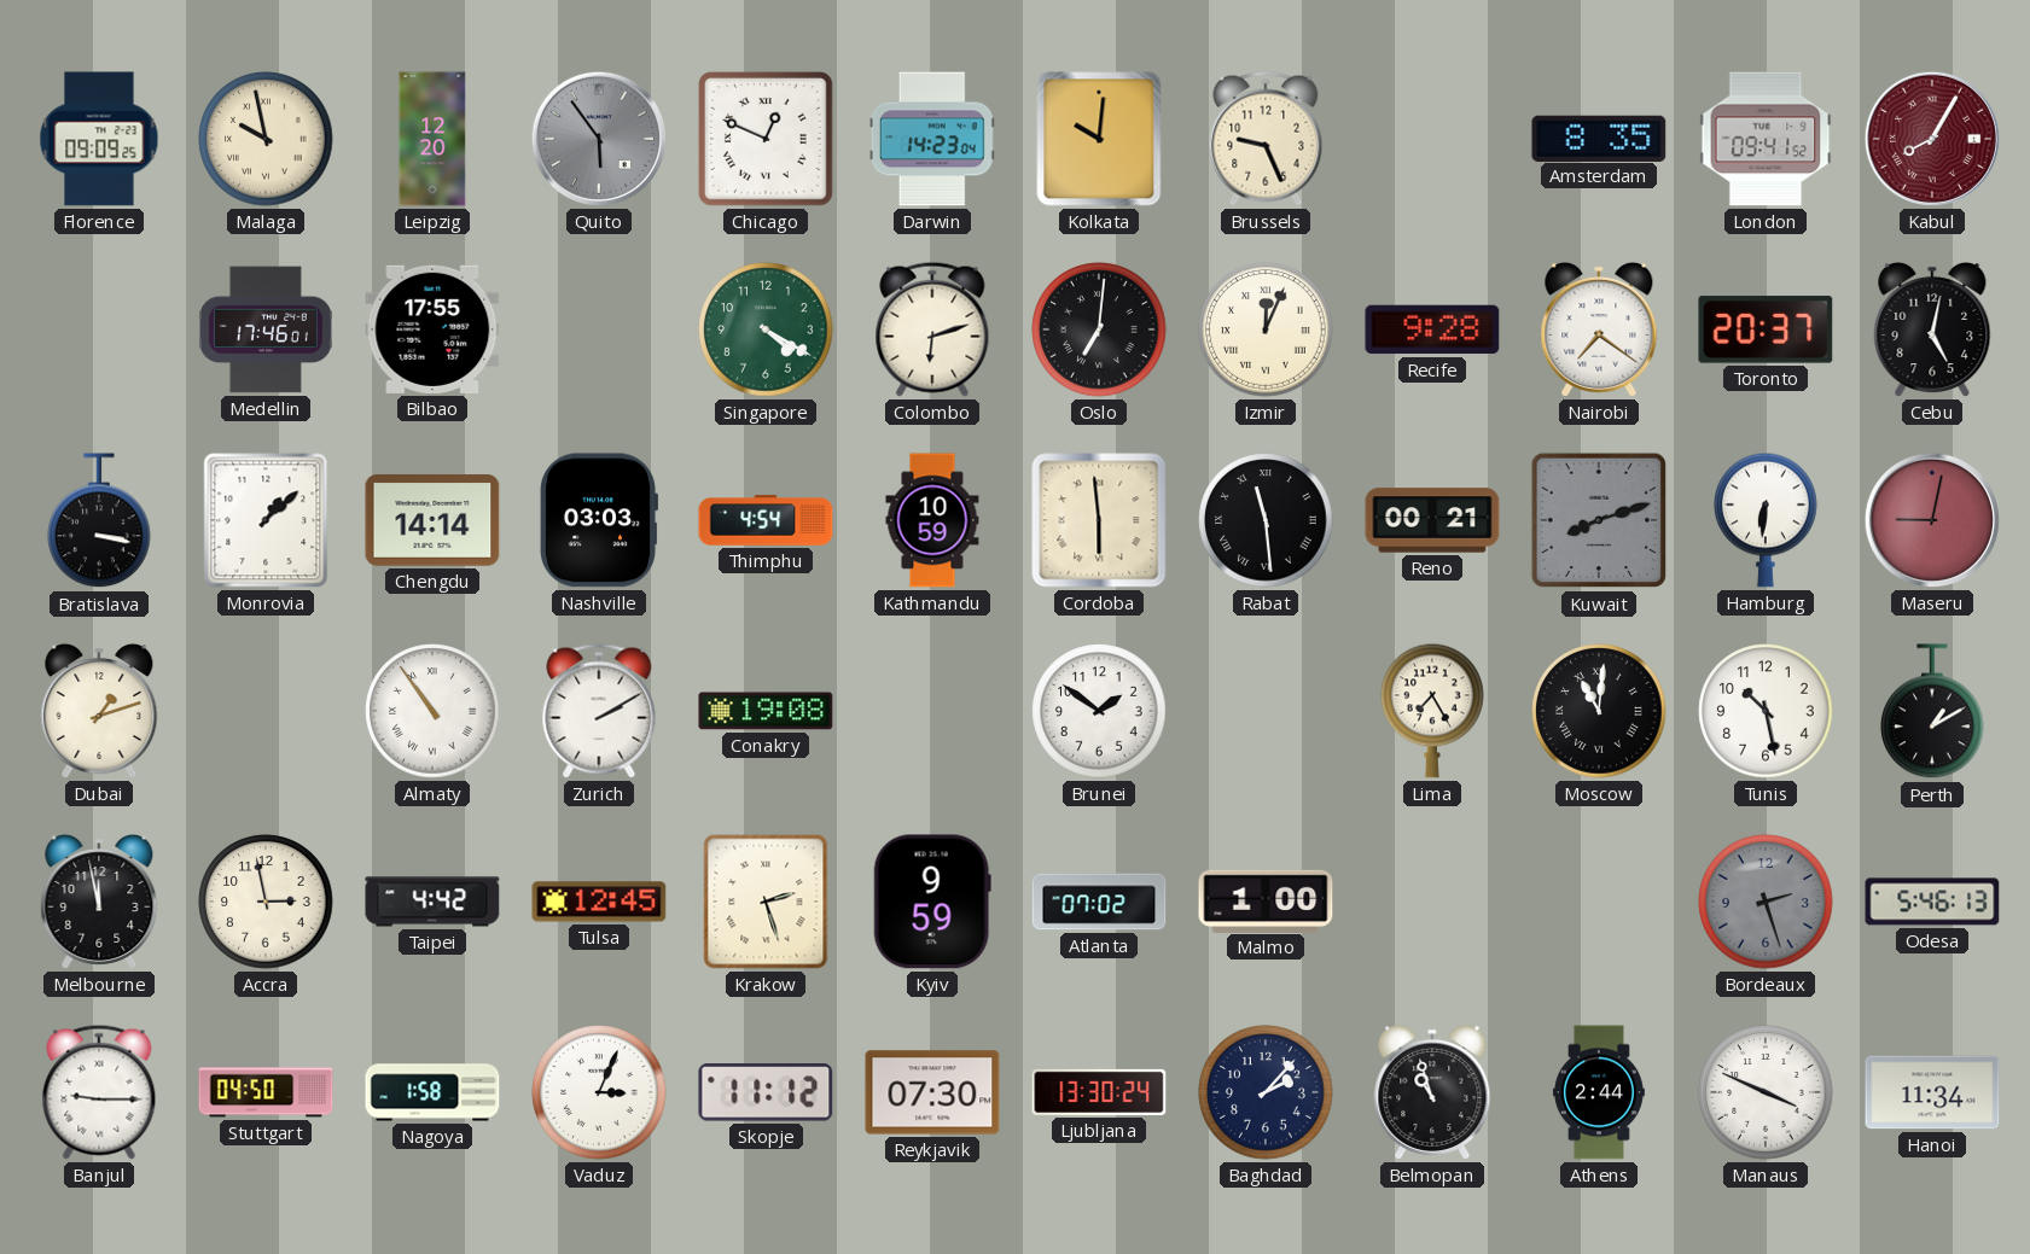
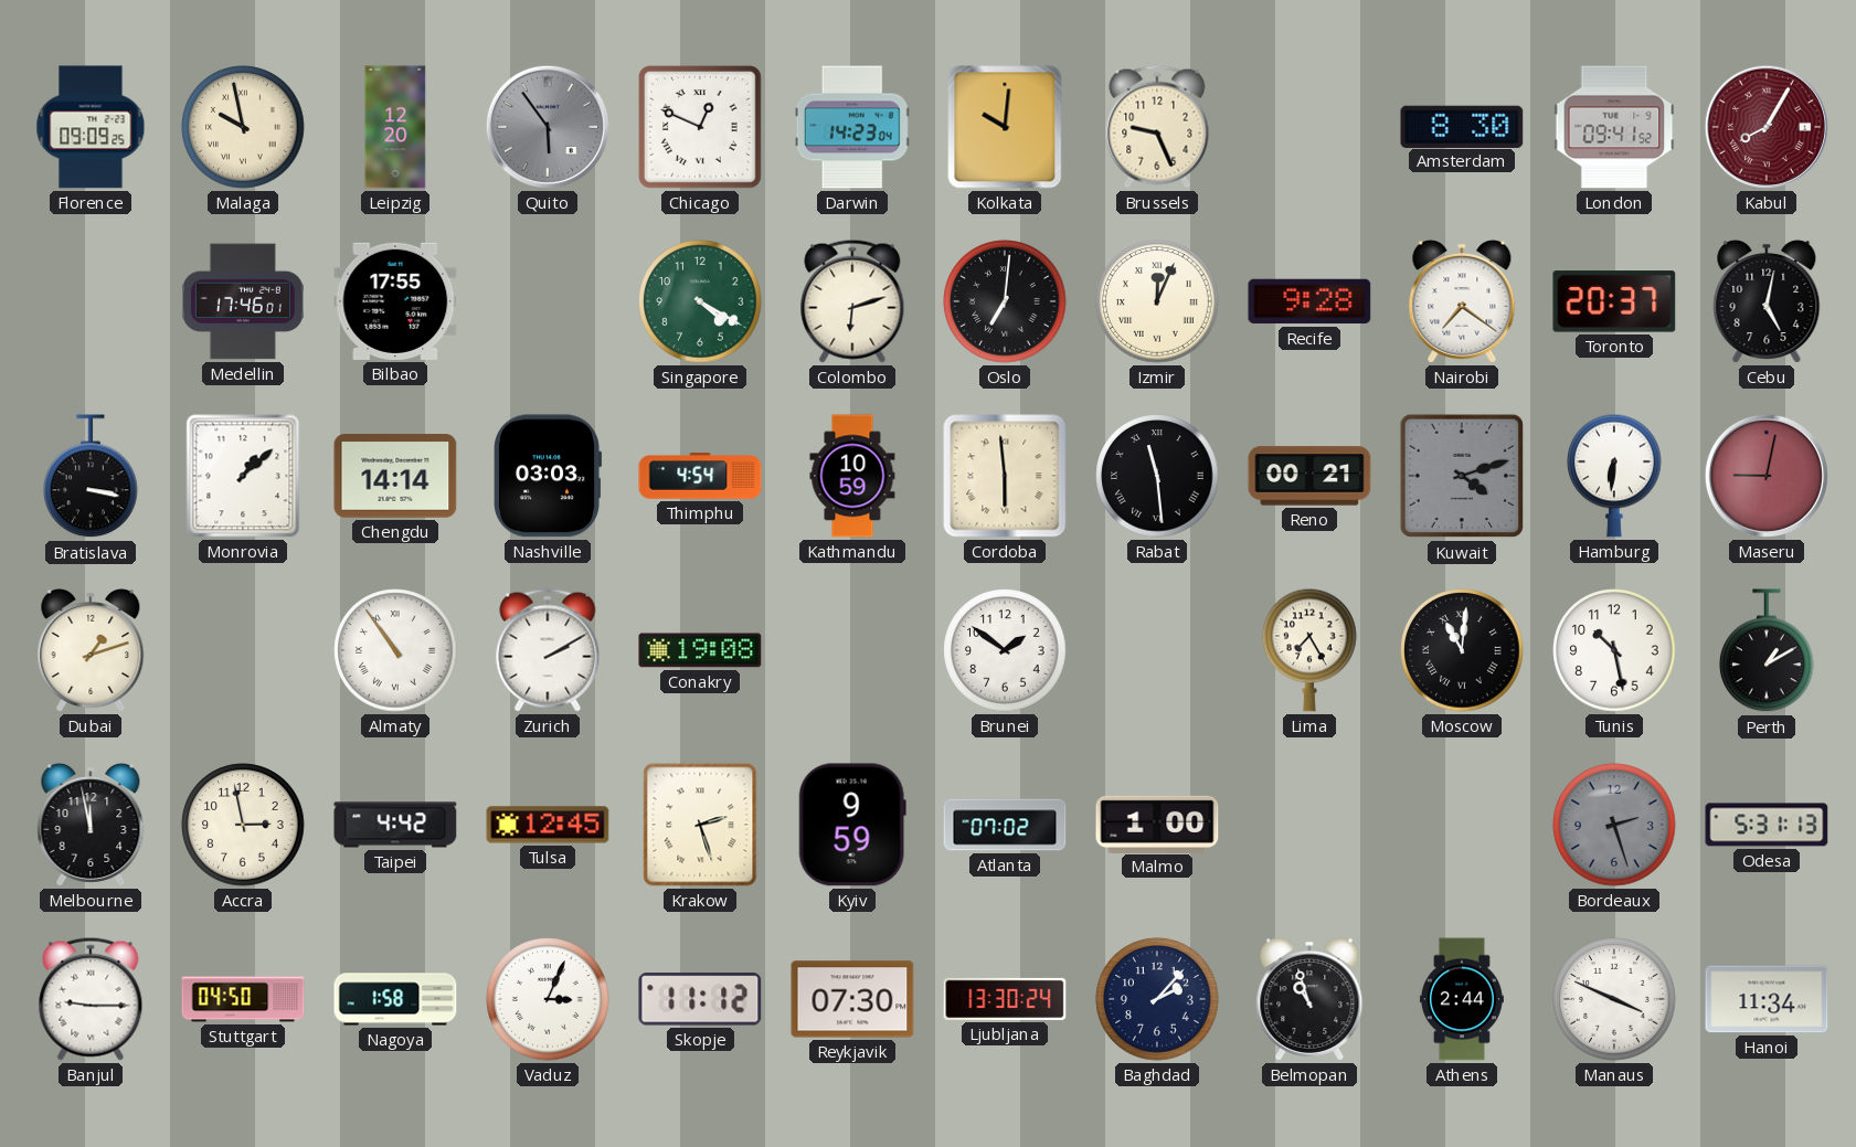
Amsterdam: 8:35 -> 8:30
Kuwait: 8:12 -> 4:12
Odesa: 5:46 -> 5:31
